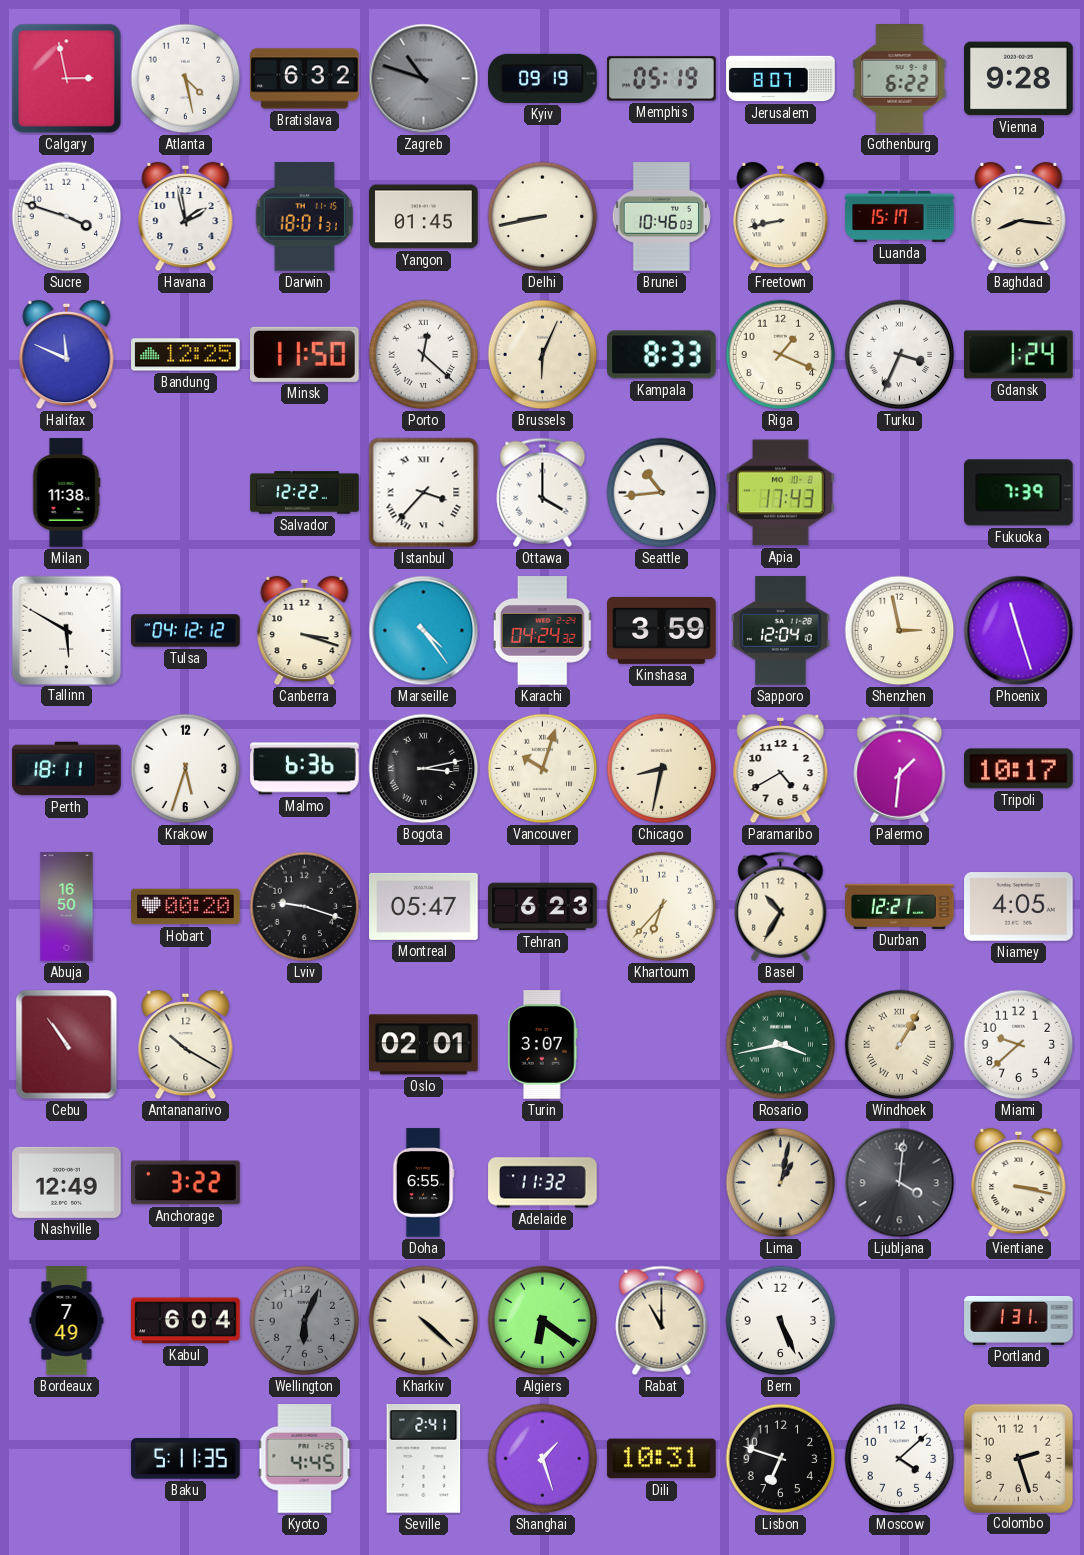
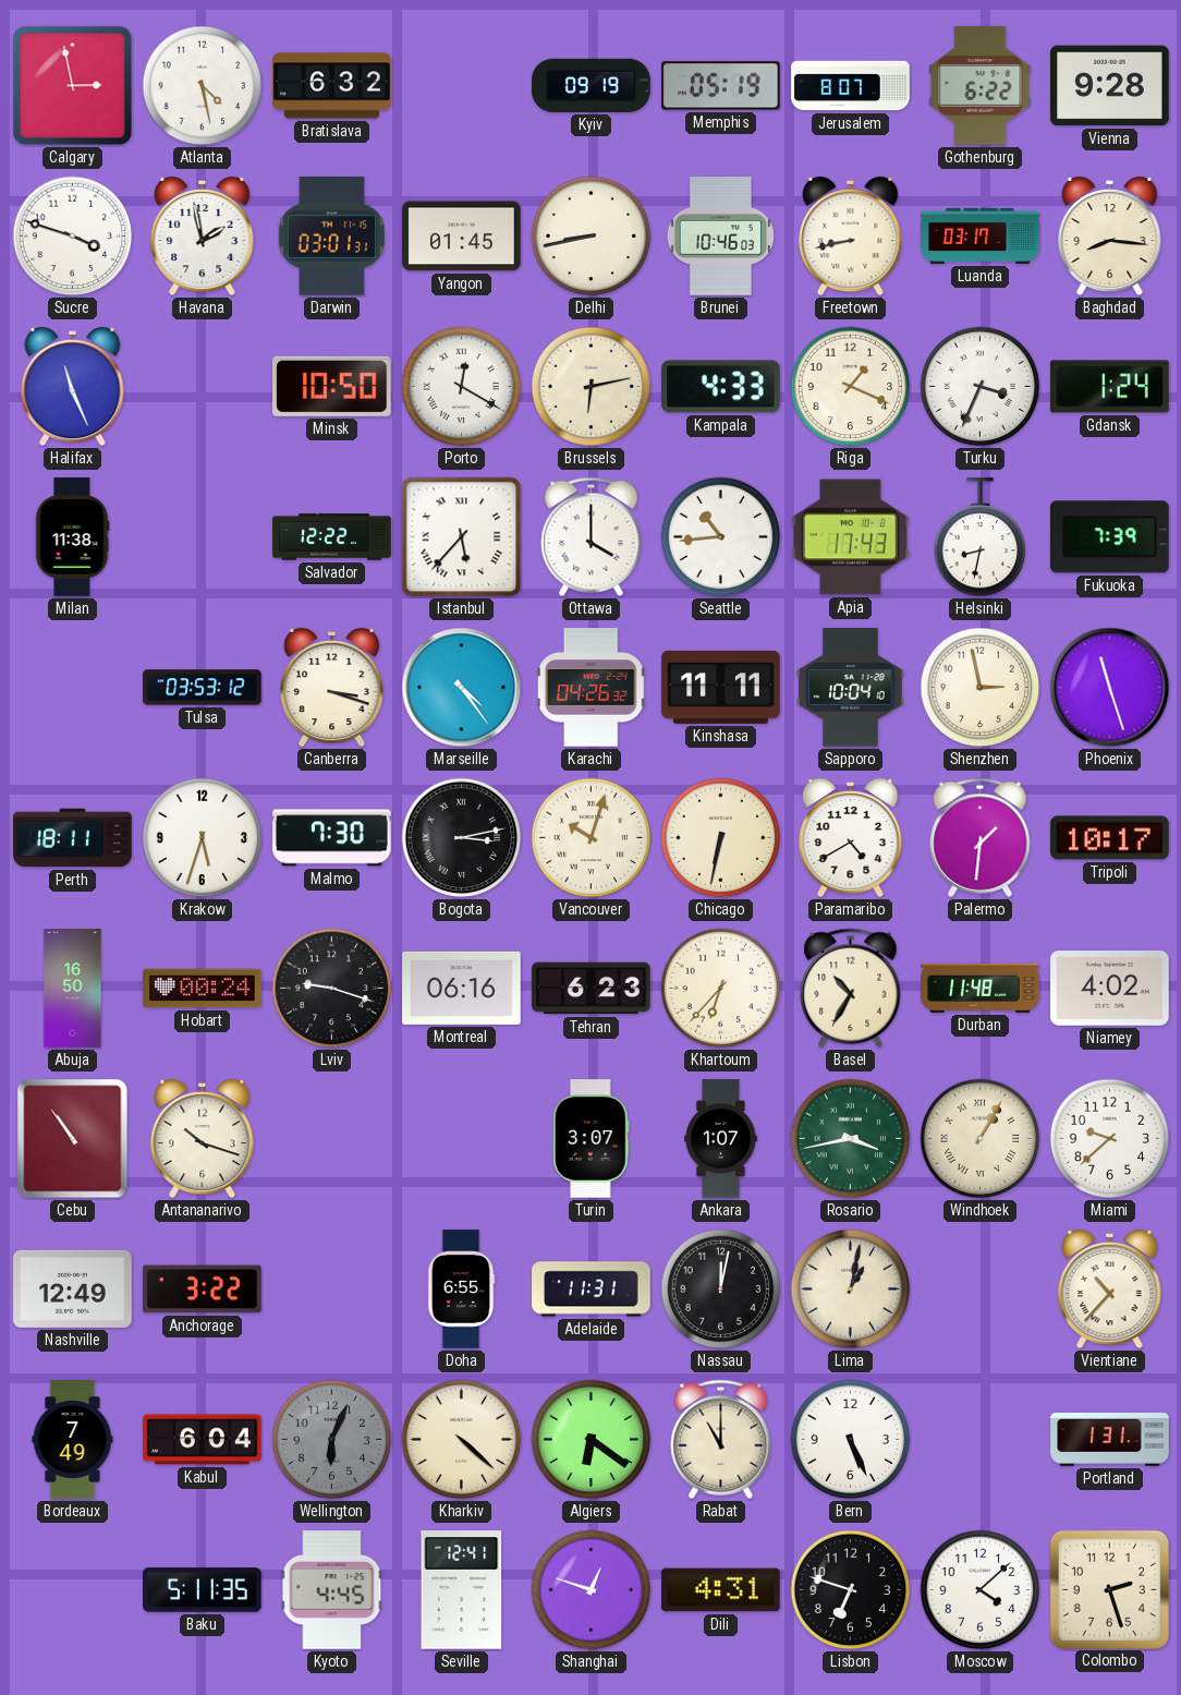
Zagreb: 10:48 -> none
Darwin: 18:01 -> 03:01
Luanda: 15:17 -> 03:17
Halifax: 11:49 -> 11:26
Bandung: 12:25 -> none
Minsk: 11:50 -> 10:50
Porto: 12:22 -> 12:20
Brussels: 6:04 -> 6:13
Kampala: 8:33 -> 4:33
Istanbul: 3:37 -> 5:37
Helsinki: none -> 8:32
Tallinn: 5:50 -> none
Tulsa: 04:12 -> 03:53
Karachi: 04:24 -> 04:26
Kinshasa: 3:59 -> 11:11
Sapporo: 12:04 -> 10:04
Malmo: 6:36 -> 7:30
Chicago: 8:32 -> 6:32
Hobart: 00:20 -> 00:24
Montreal: 05:47 -> 06:16
Durban: 12:21 -> 11:48
Niamey: 4:05 -> 4:02
Antananarivo: 10:20 -> 10:18
Oslo: 02:01 -> none
Ankara: none -> 1:07
Adelaide: 11:32 -> 11:31
Nassau: none -> 12:02
Ljubljana: 4:01 -> none
Vientiane: 3:17 -> 10:37
Seville: 2:41 -> 12:41
Shanghai: 1:27 -> 12:48
Dili: 10:31 -> 4:31
